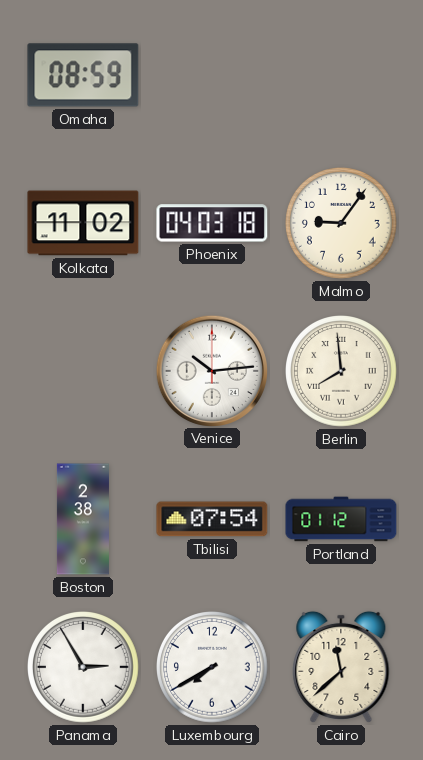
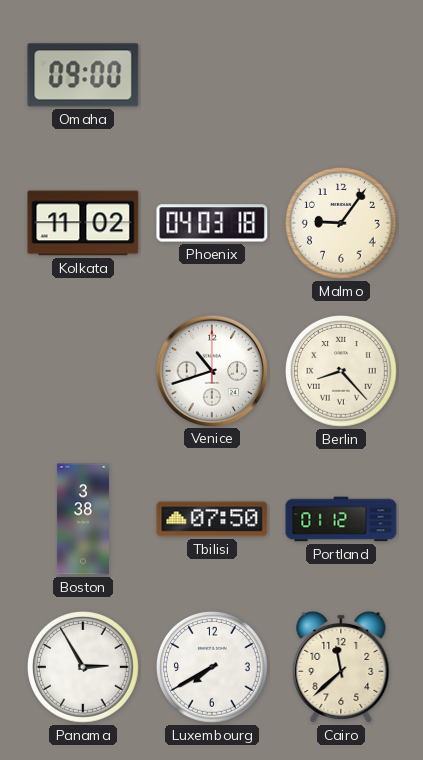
Omaha: 08:59 -> 09:00
Venice: 10:14 -> 10:42
Berlin: 7:59 -> 8:23
Boston: 2:38 -> 3:38
Tbilisi: 07:54 -> 07:50
